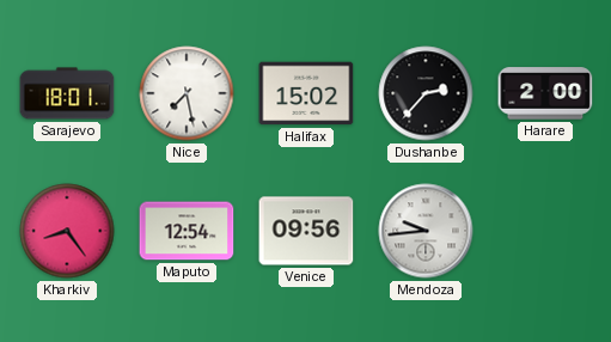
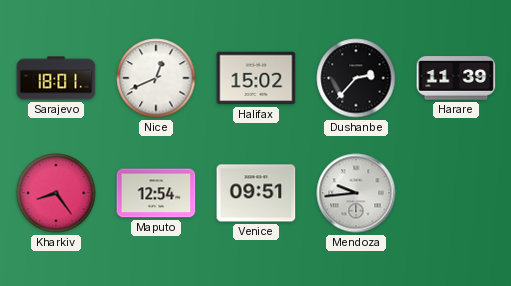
Nice: 7:28 -> 12:41
Harare: 2:00 -> 11:39
Venice: 09:56 -> 09:51
